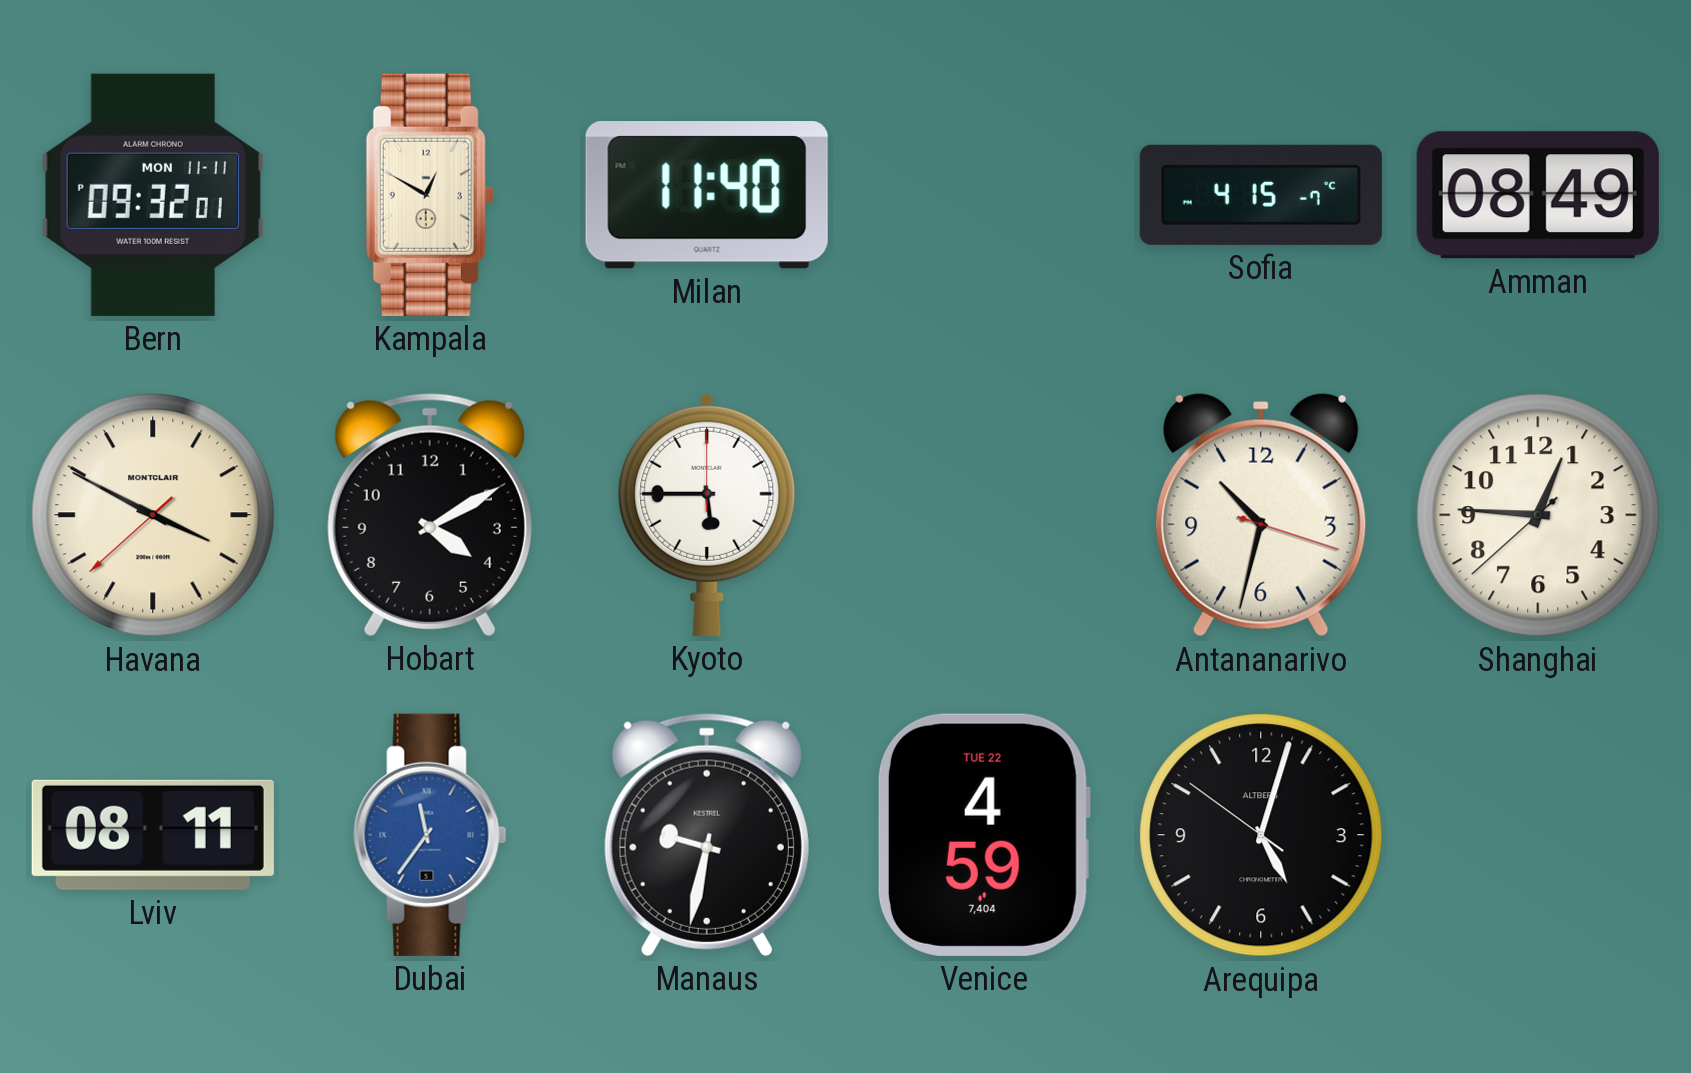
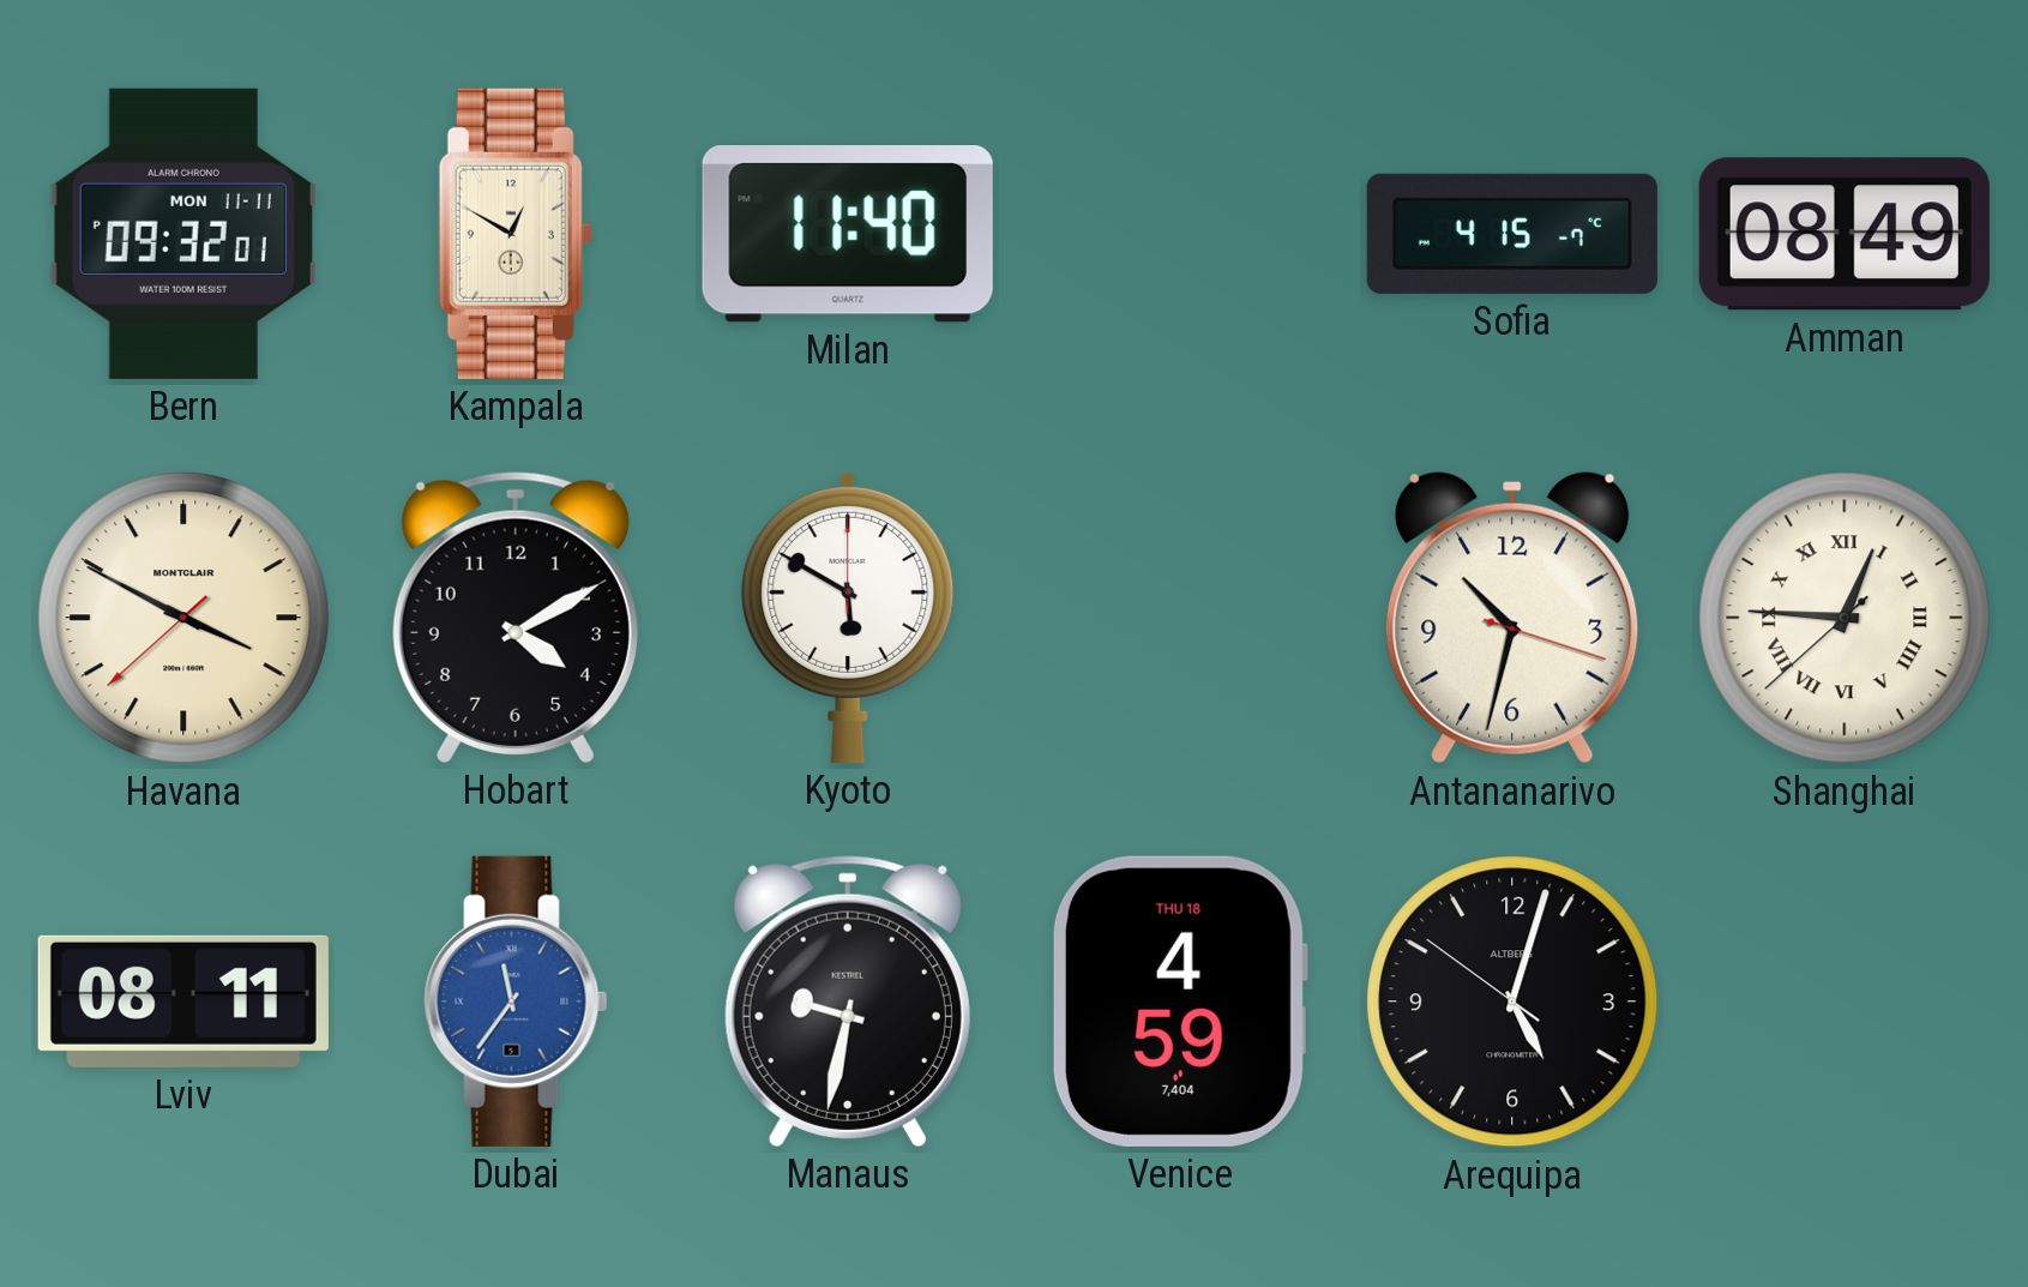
Kyoto: 5:45 -> 5:50
Shanghai numerals: Arabic -> Roman
Venice date: TUE 22 -> THU 18
